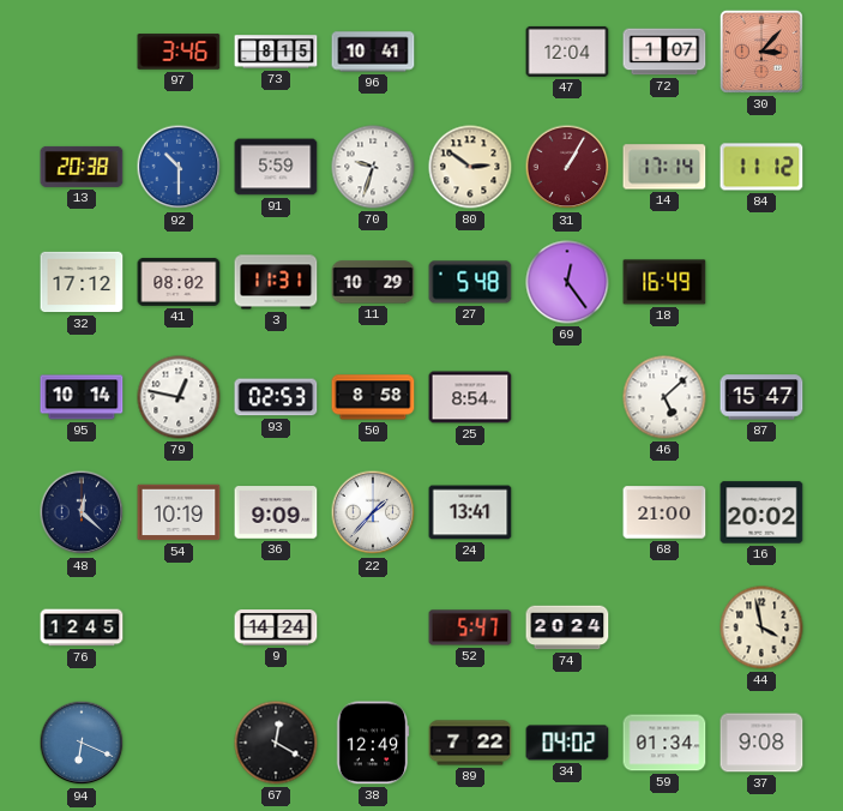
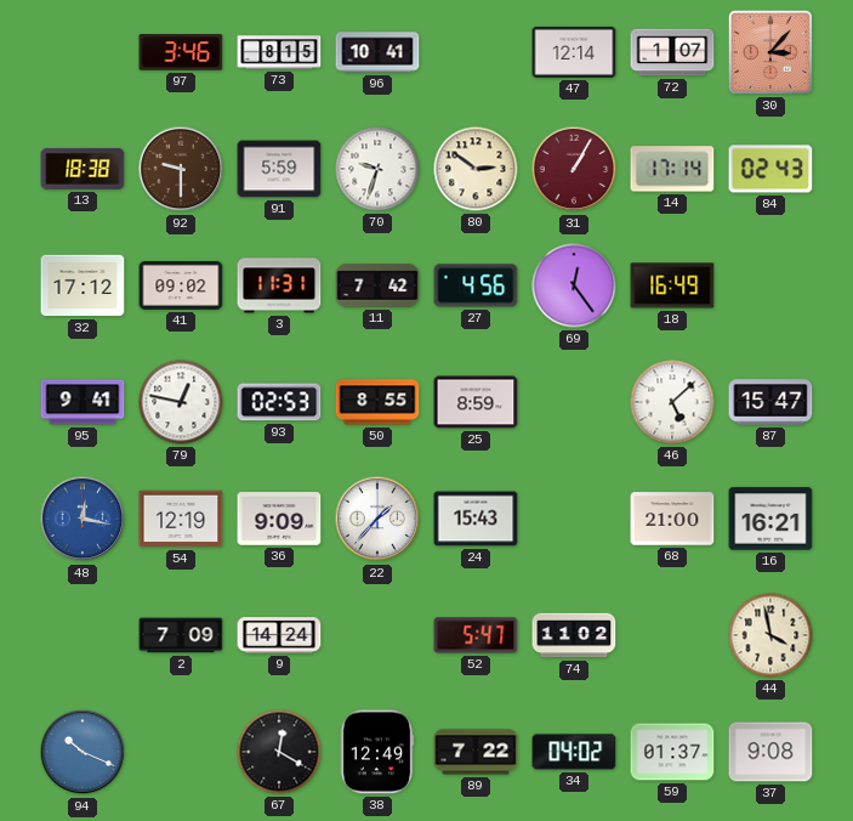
47: 12:04 -> 12:14
13: 20:38 -> 18:38
92: 10:30 -> 9:30
92 dial: blue -> brown
84: 11:12 -> 02:43
41: 08:02 -> 09:02
11: 10:29 -> 7:42
27: 5:48 -> 4:56
95: 10:14 -> 9:41
50: 8:58 -> 8:55
25: 8:54 -> 8:59
48: 12:22 -> 12:17
48 dial: navy -> blue
54: 10:19 -> 12:19
24: 13:41 -> 15:43
16: 20:02 -> 16:21
76: 12:45 -> none
2: none -> 7:09
74: 20:24 -> 11:02
94: 6:19 -> 10:19
59: 01:34 -> 01:37
